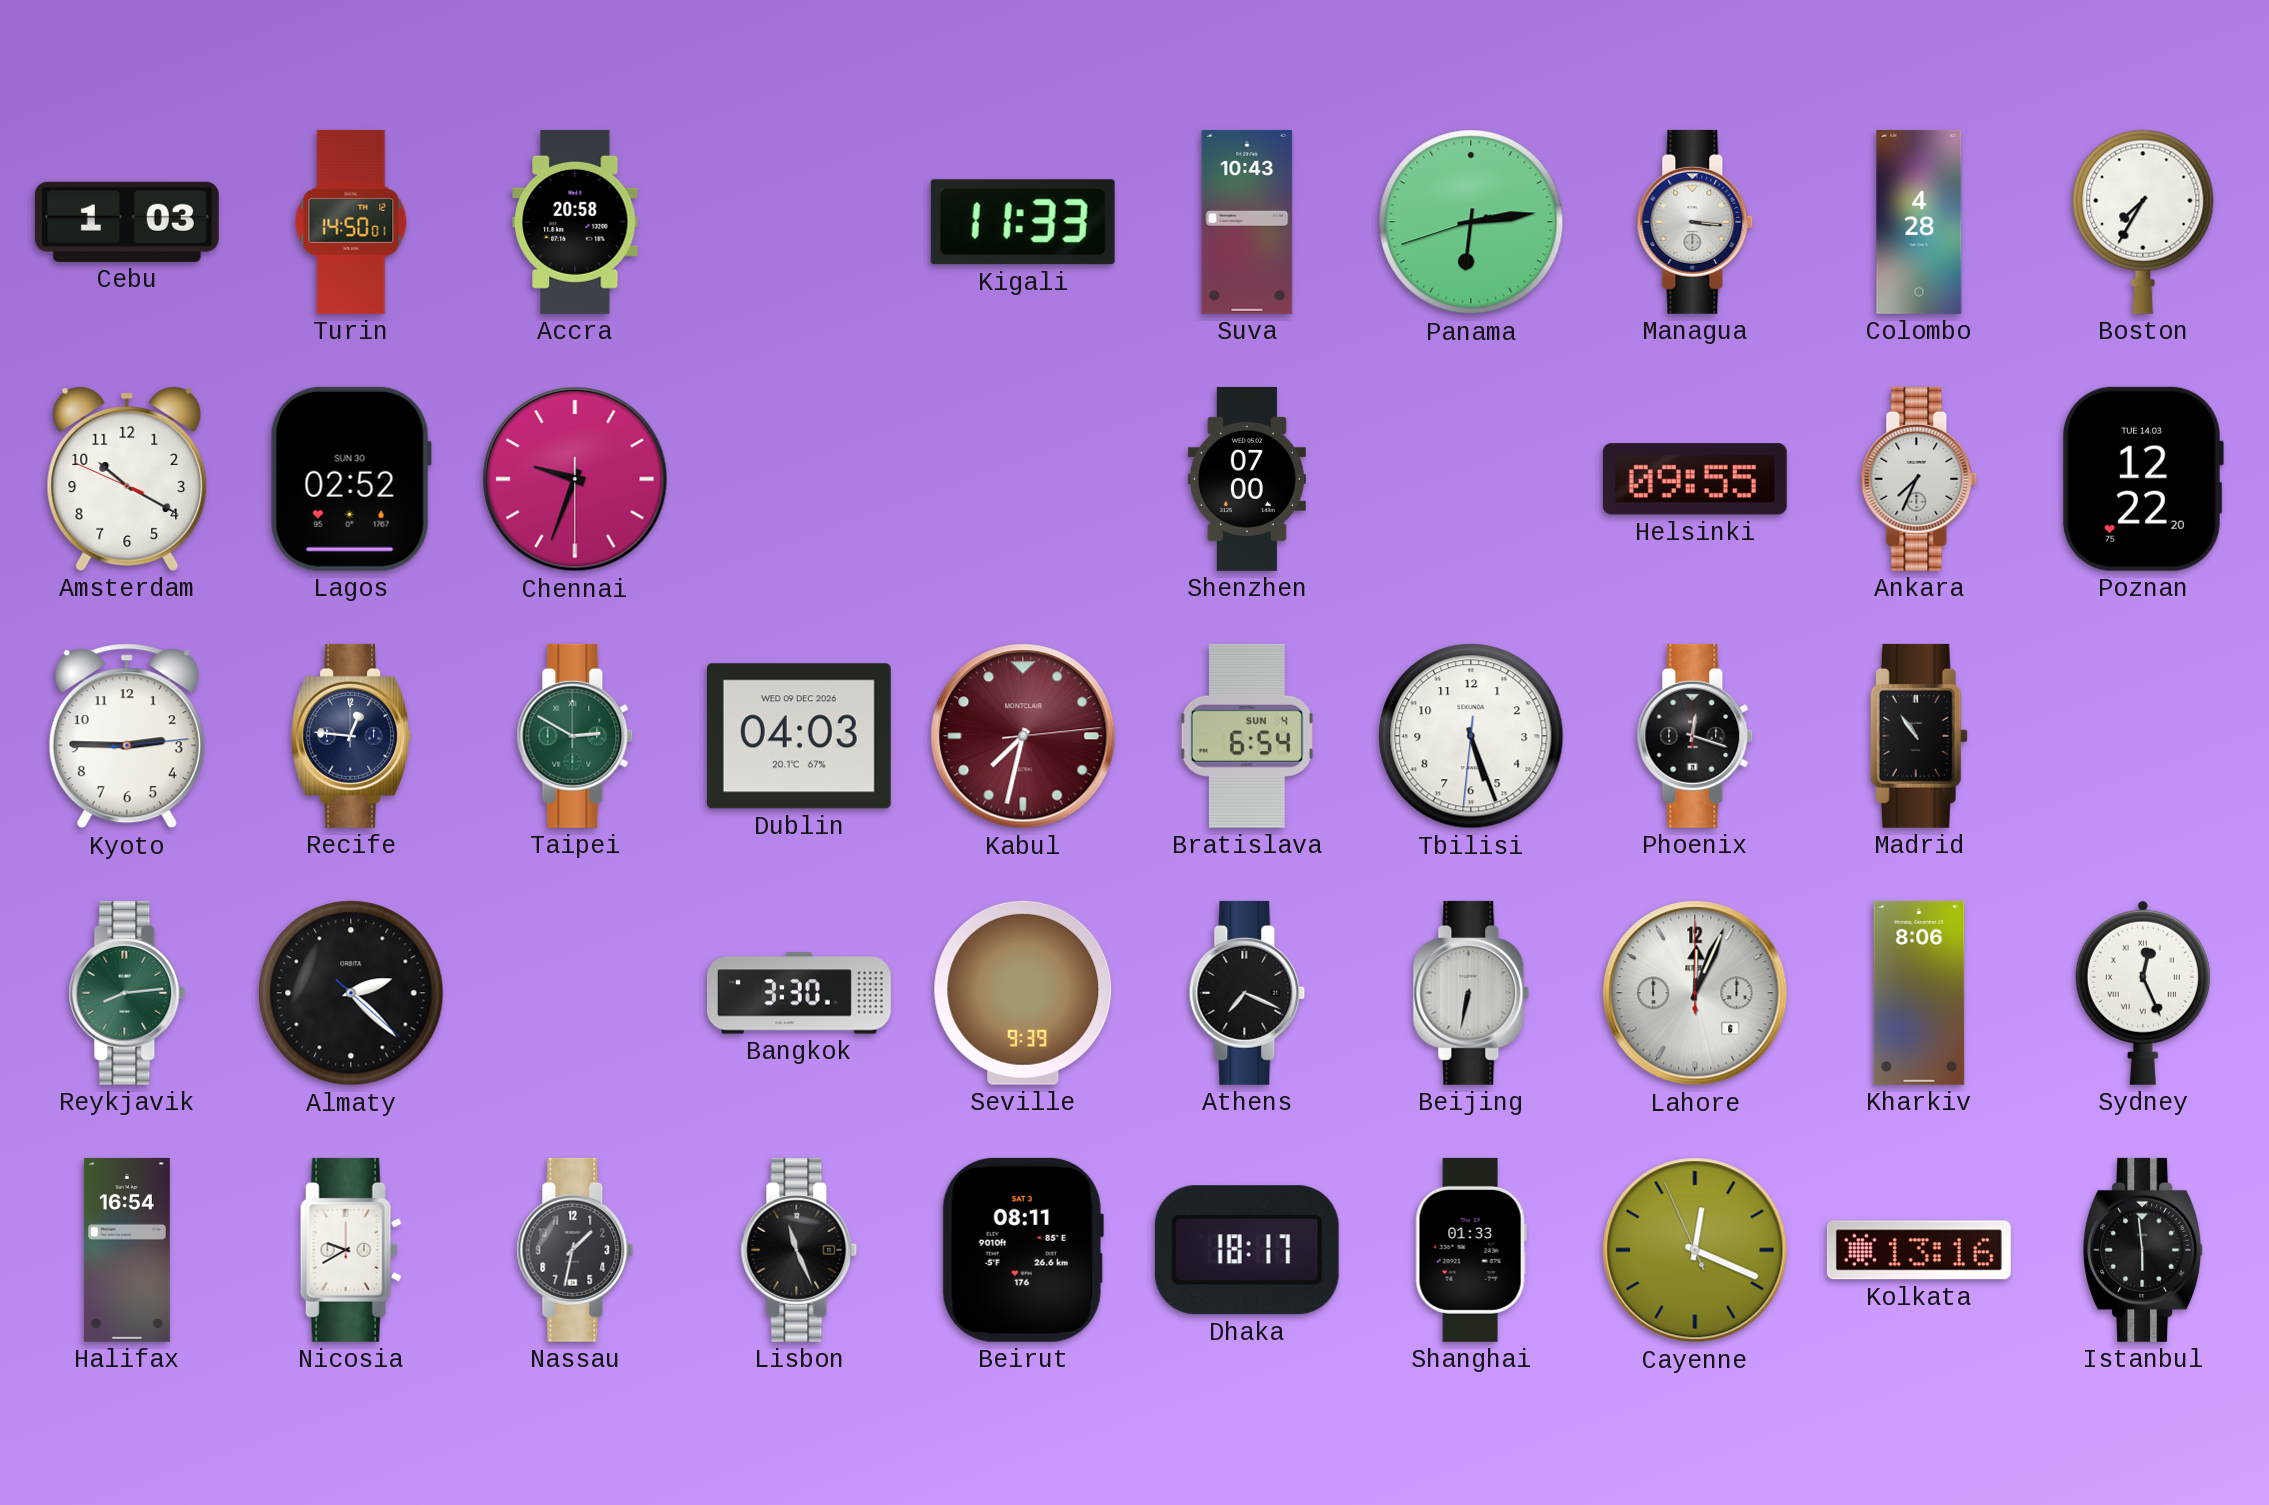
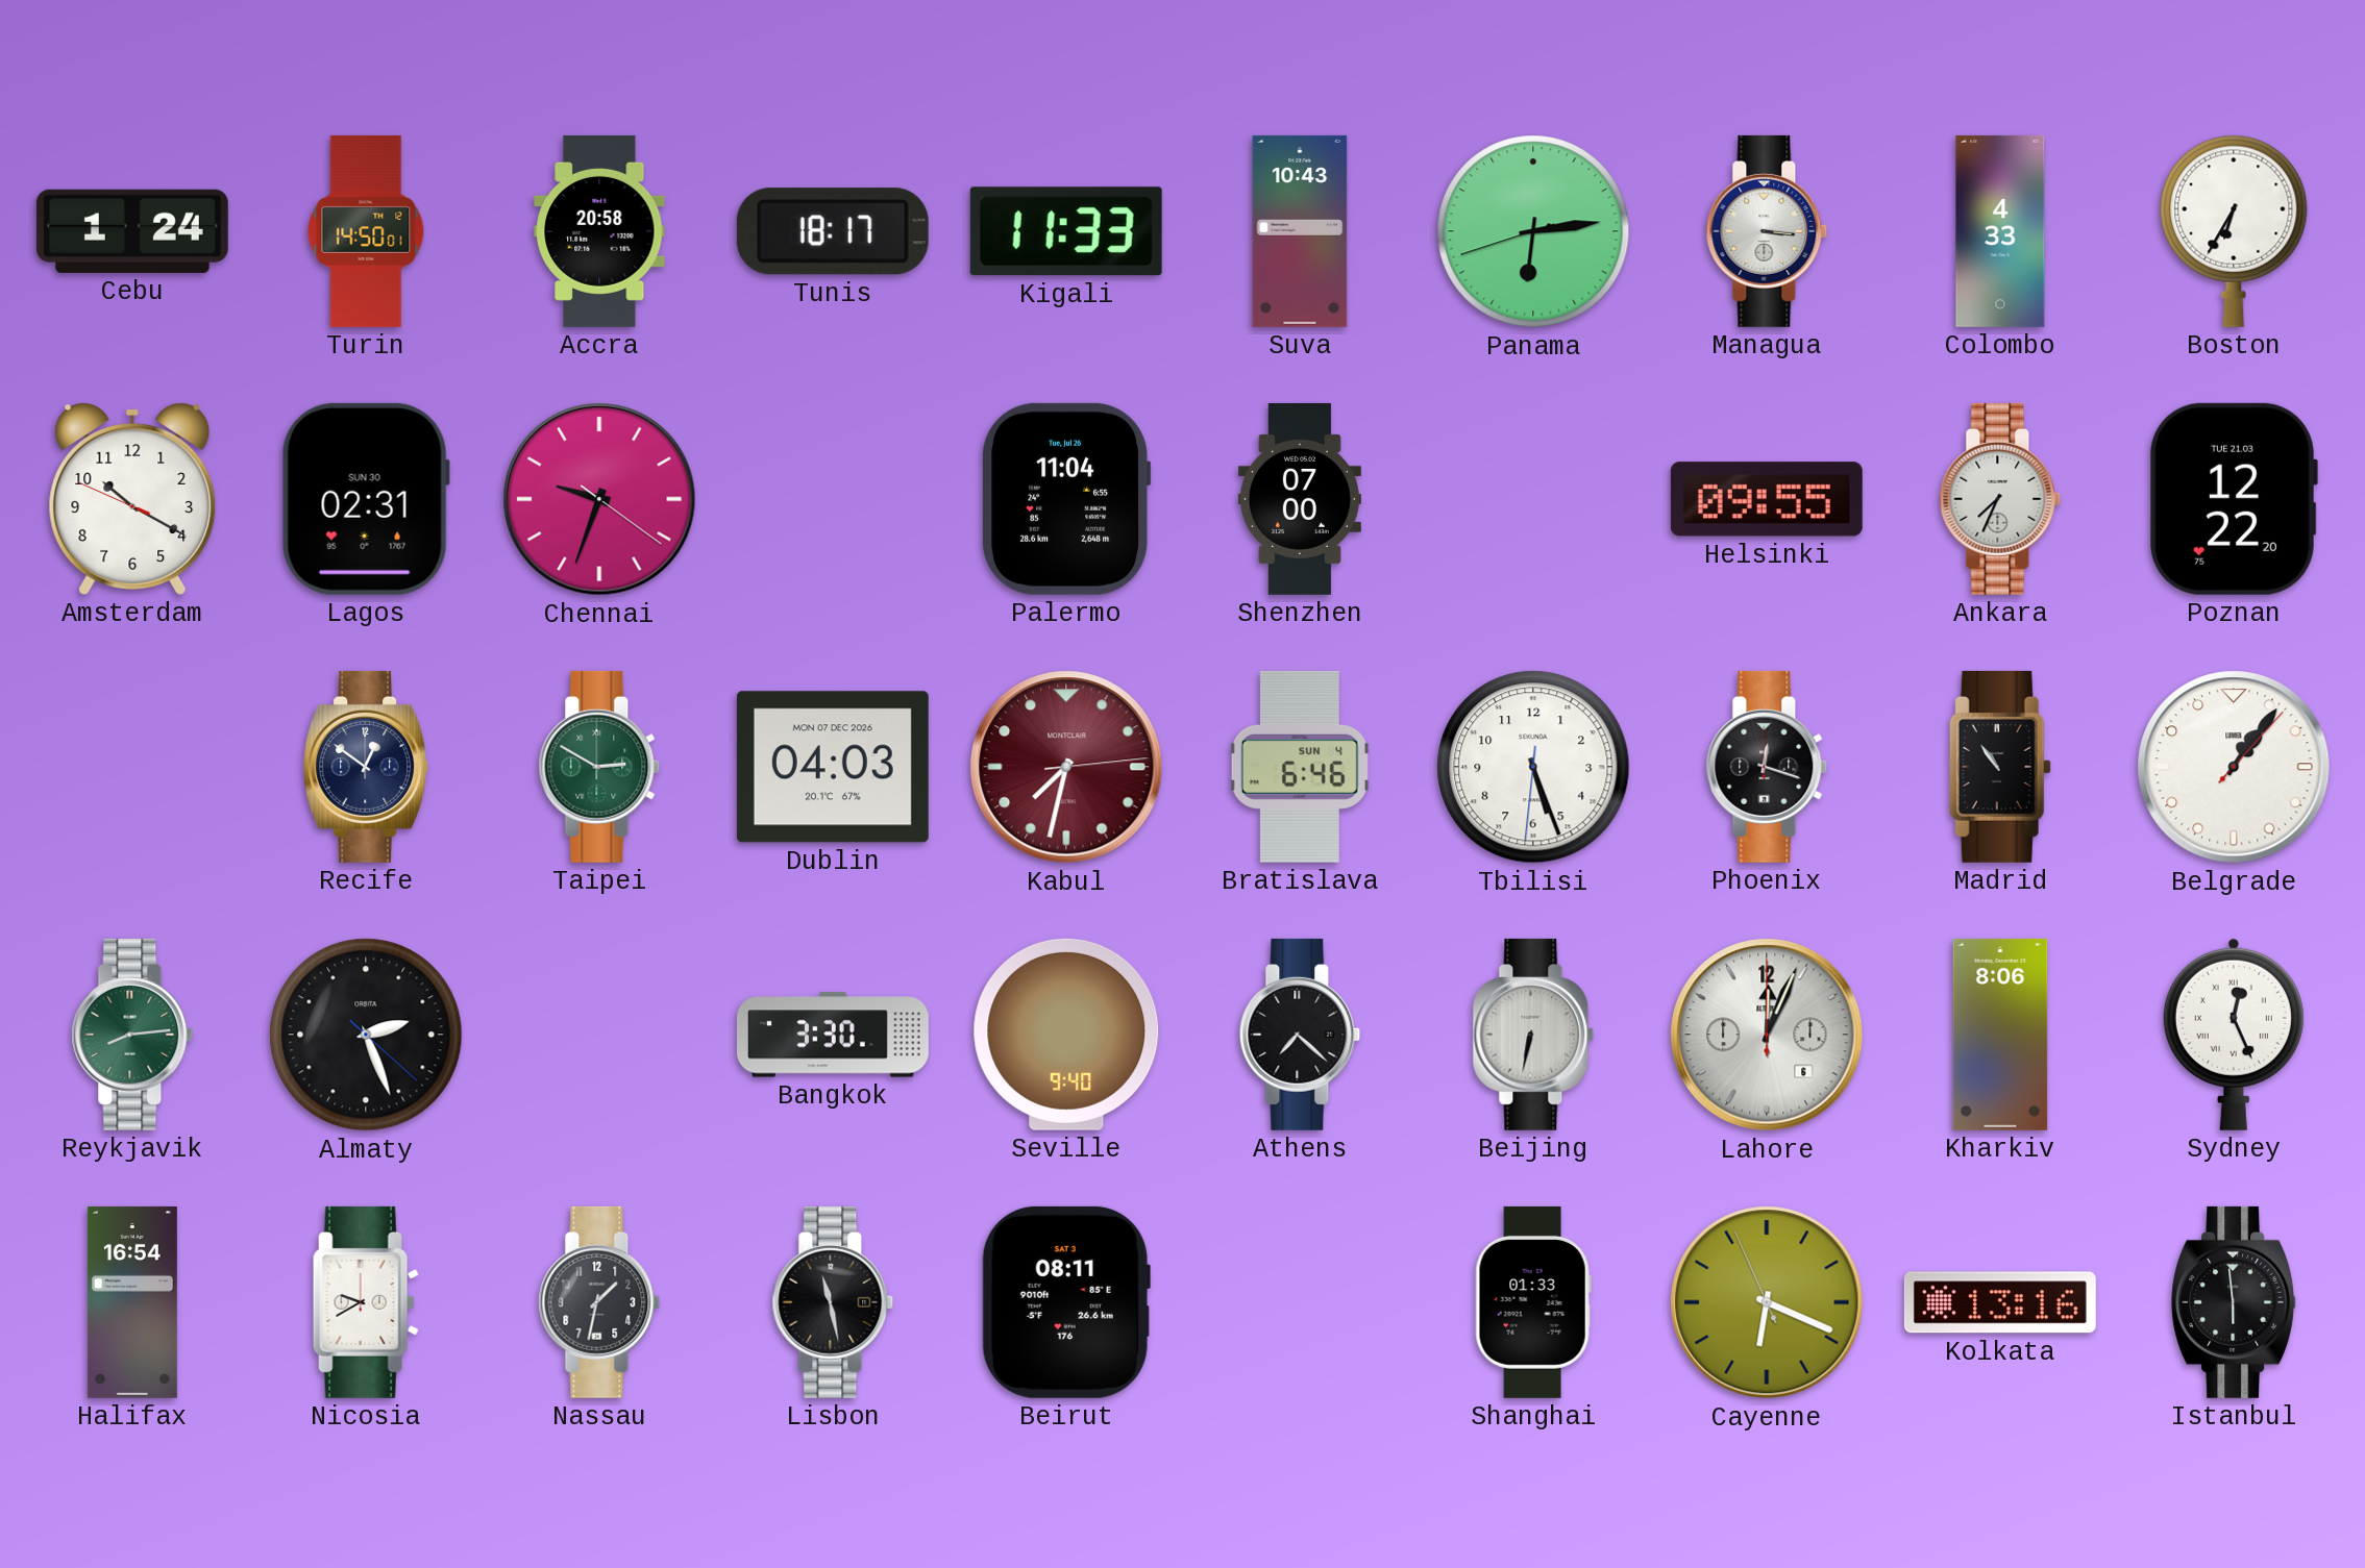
Cebu: 1:03 -> 1:24
Tunis: none -> 18:17
Colombo: 4:28 -> 4:33
Boston: 7:35 -> 6:35
Lagos: 02:52 -> 02:31
Chennai: 9:33:30 -> 9:33:21
Palermo: none -> 11:04
Poznan date: TUE 14.03 -> TUE 21.03
Kyoto: 2:45 -> none
Recife: 12:46 -> 12:51
Dublin date: WED 09 DEC 2026 -> MON 07 DEC 2026
Bratislava: 6:54 -> 6:46
Belgrade: none -> 1:06
Almaty: 2:22 -> 2:26
Seville: 9:39 -> 9:40
Athens: 7:19 -> 7:22
Lisbon: 11:26 -> 11:28
Dhaka: 18:17 -> none
Cayenne: 12:18 -> 6:18
